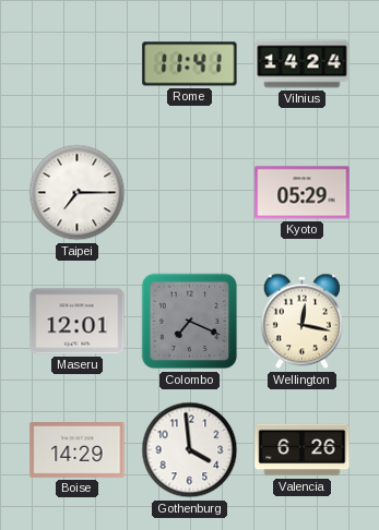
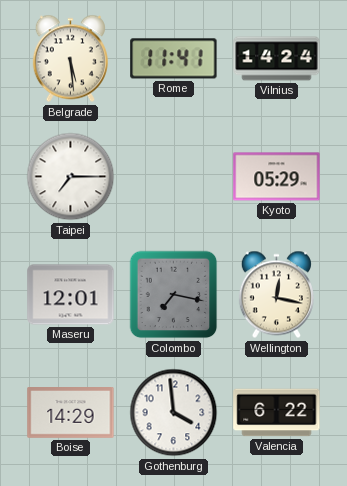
Belgrade: none -> 5:29
Colombo: 7:19 -> 7:17
Valencia: 6:26 -> 6:22
